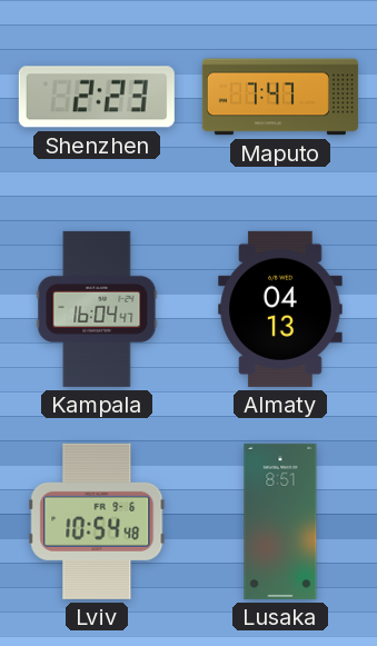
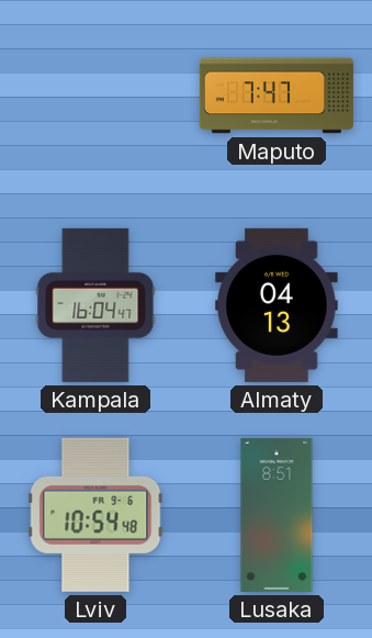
Shenzhen: 2:23 -> none
